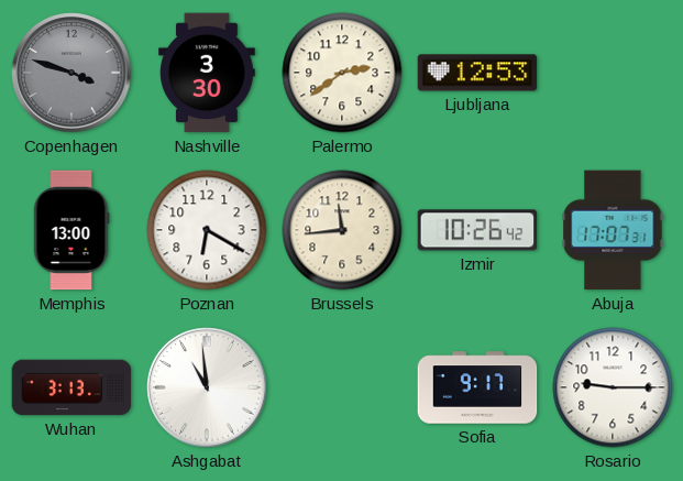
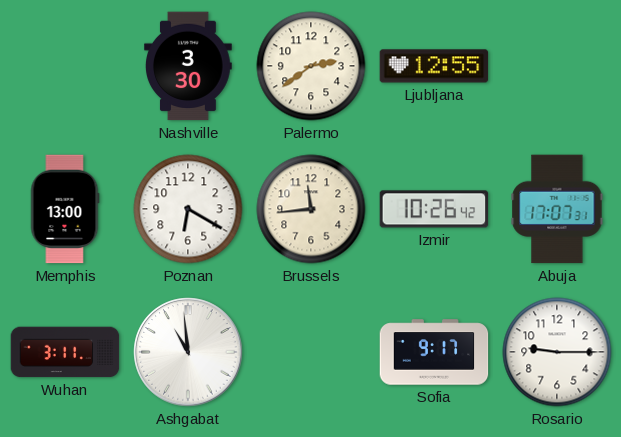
Copenhagen: 3:48 -> none
Ljubljana: 12:53 -> 12:55
Wuhan: 3:13 -> 3:11
